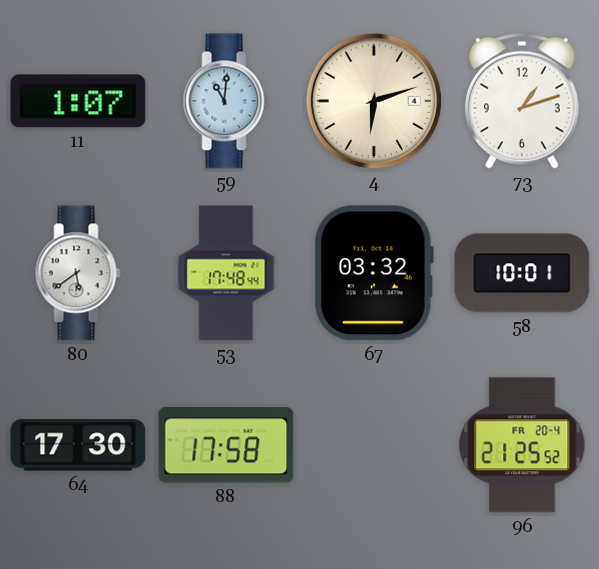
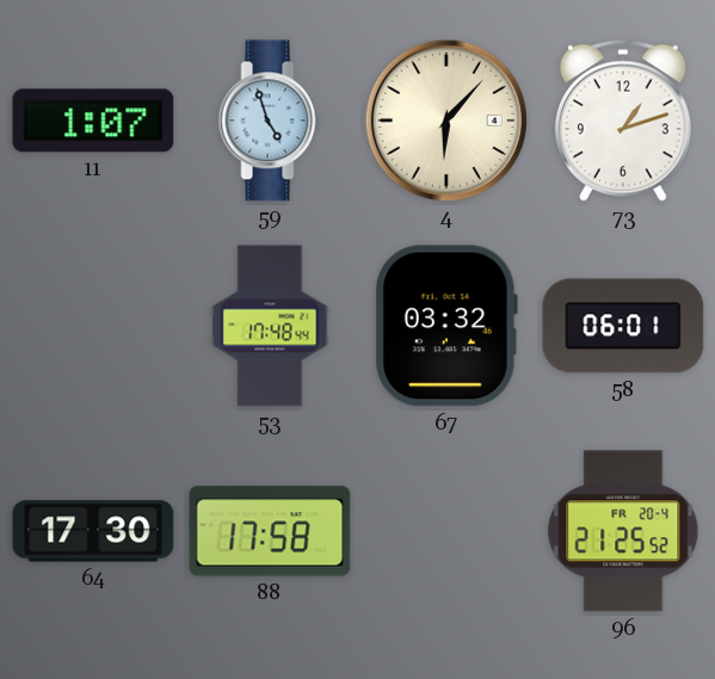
59: 11:01 -> 4:57
4: 6:12 -> 6:07
80: 5:39 -> none
58: 10:01 -> 06:01
